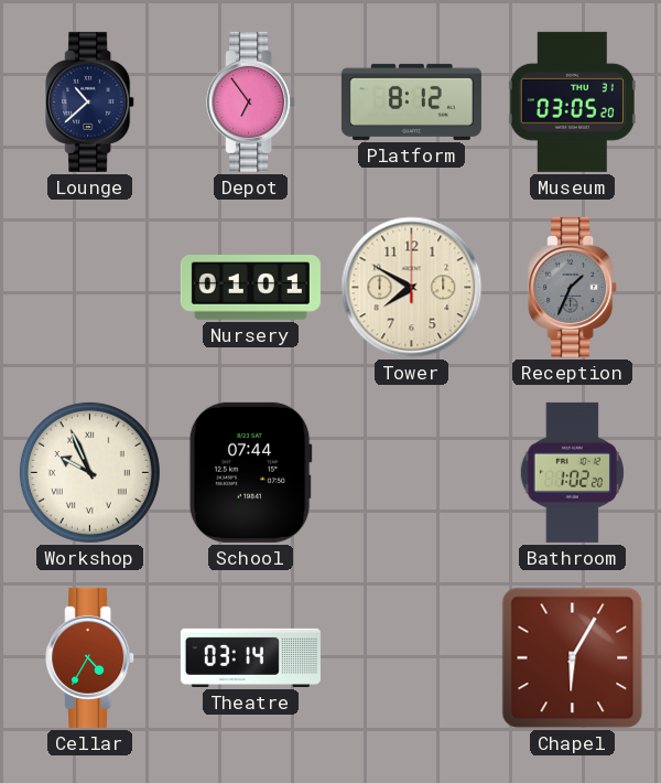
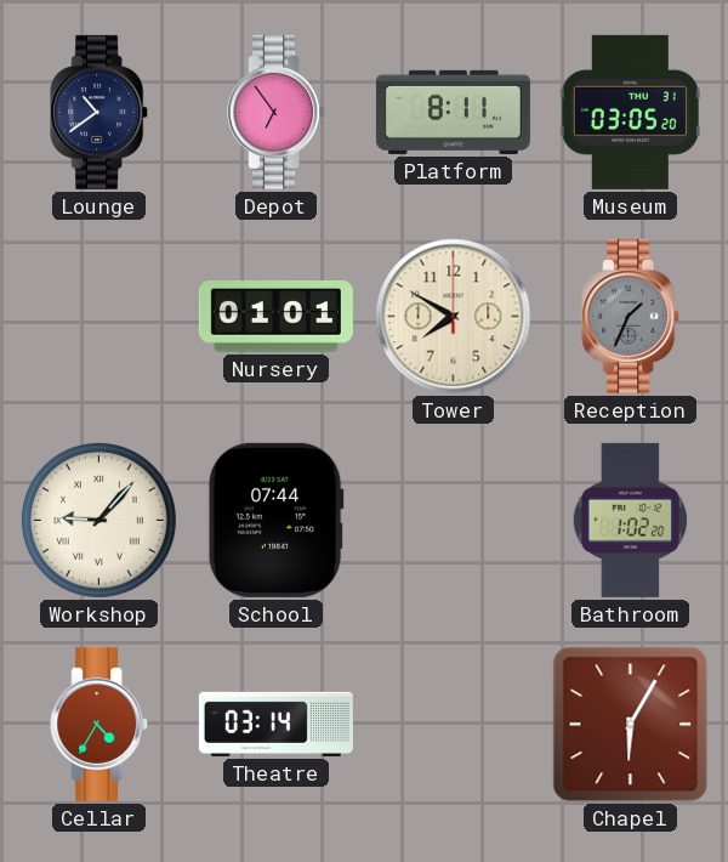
Lounge: 10:38 -> 10:39
Platform: 8:12 -> 8:11
Workshop: 9:56 -> 9:07
